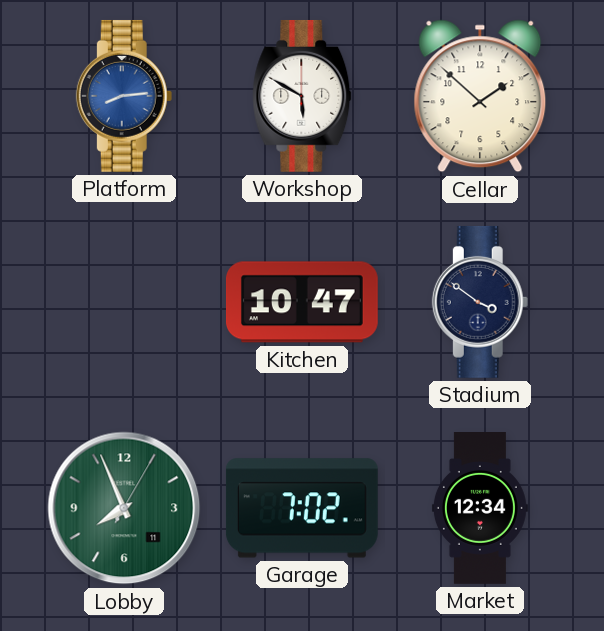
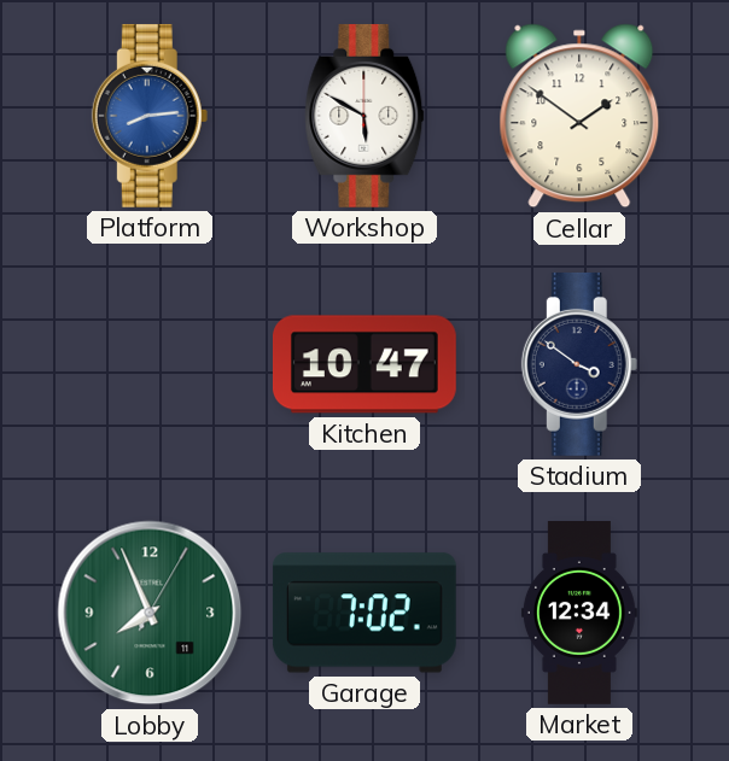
Cellar: 1:52 -> 1:51
